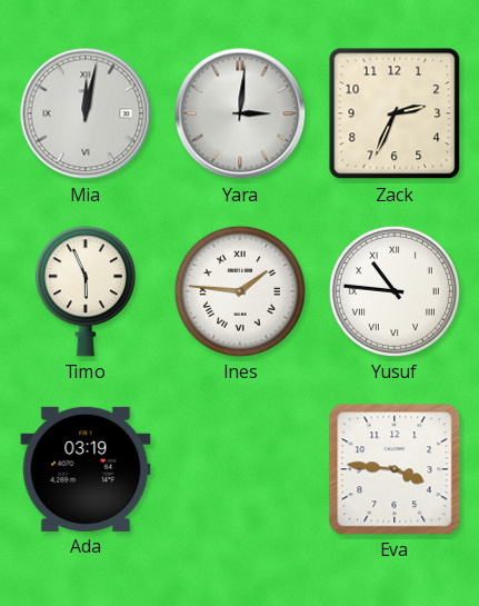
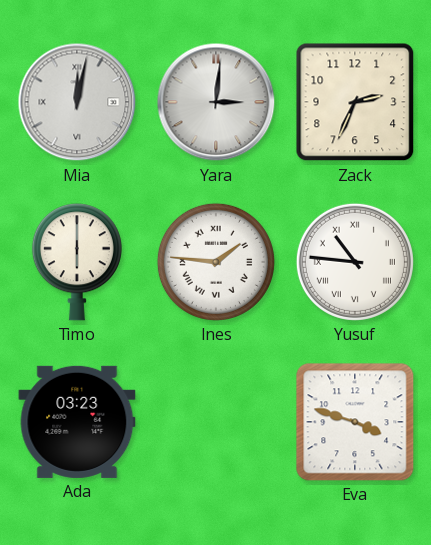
Timo: 5:56 -> 6:00
Ada: 03:19 -> 03:23
Eva: 3:46 -> 3:48
